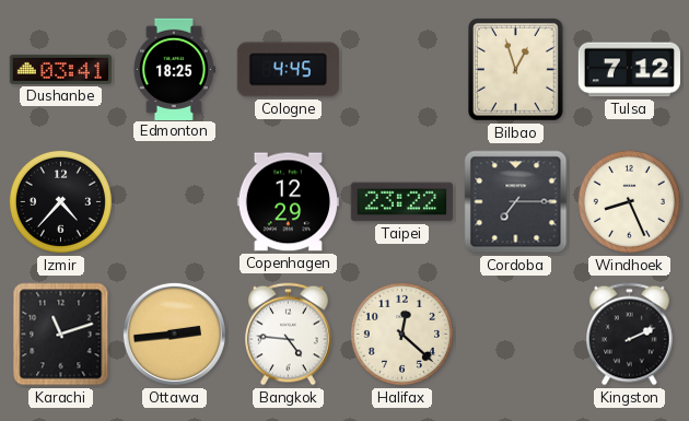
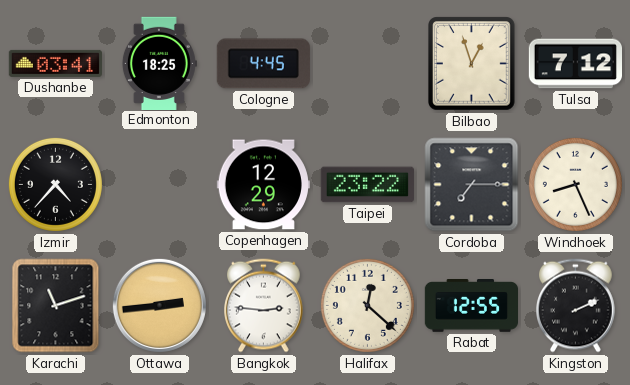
Bangkok: 4:46 -> 2:46
Rabat: none -> 12:55
